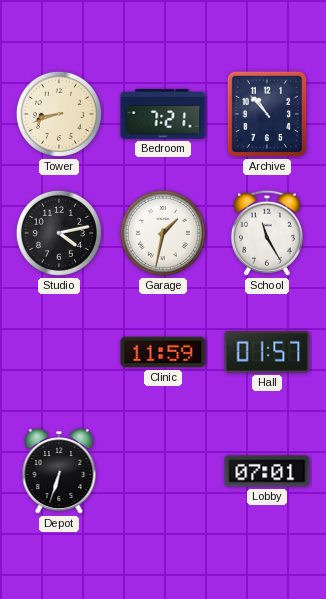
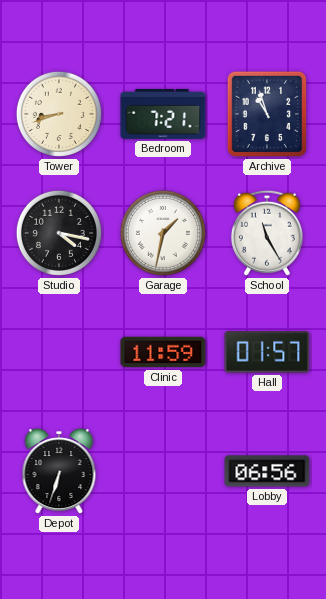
Archive: 10:53 -> 10:57
Studio: 4:13 -> 4:17
Lobby: 07:01 -> 06:56
